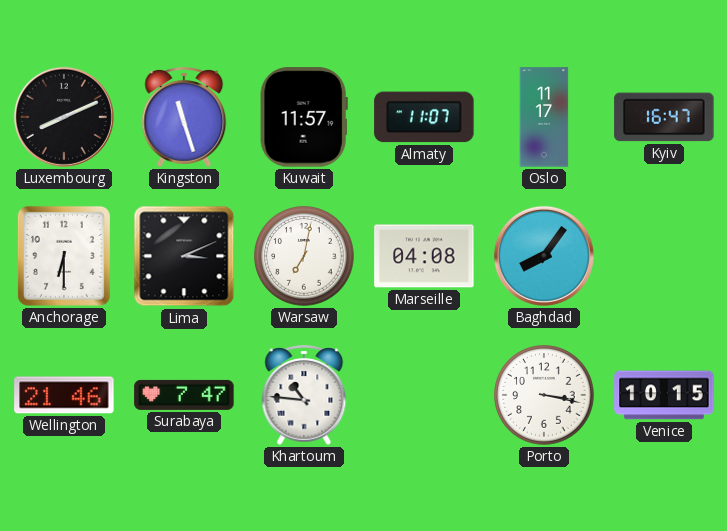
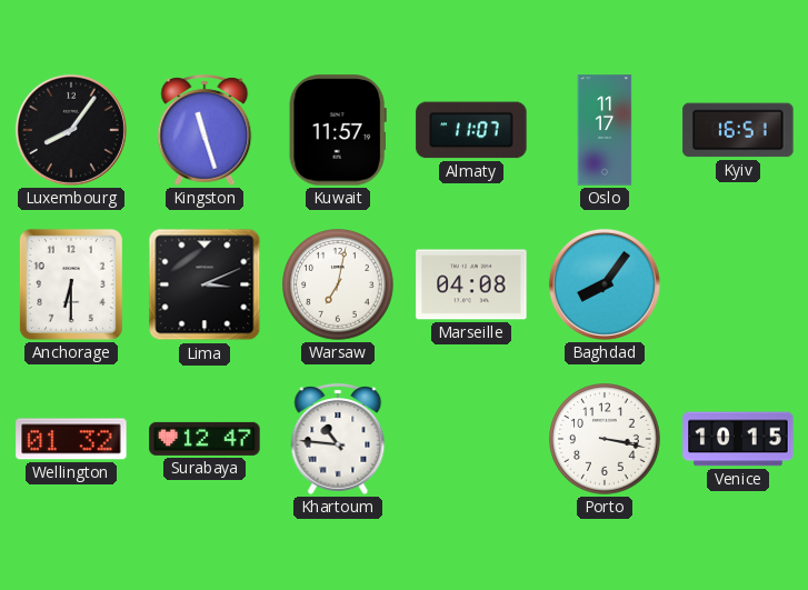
Luxembourg: 8:11 -> 8:06
Kyiv: 16:47 -> 16:51
Wellington: 21:46 -> 01:32
Surabaya: 7:47 -> 12:47
